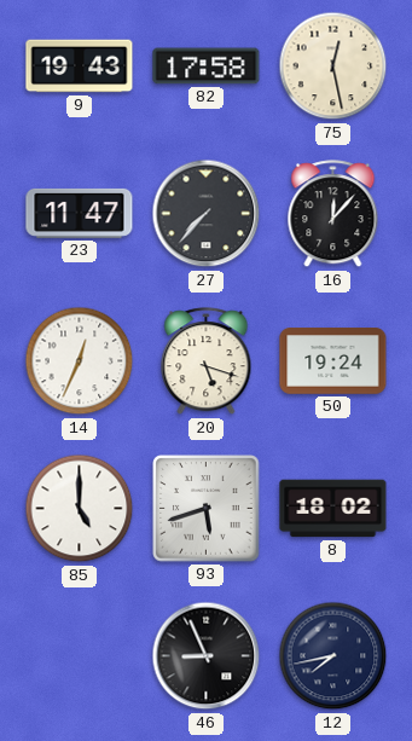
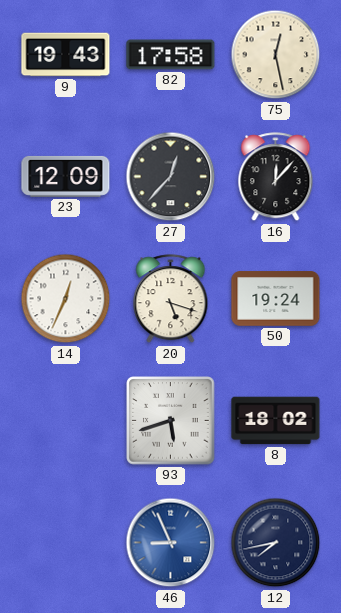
23: 11:47 -> 12:09
27: 7:37 -> 12:37
85: 5:00 -> none
46 dial: black -> blue
